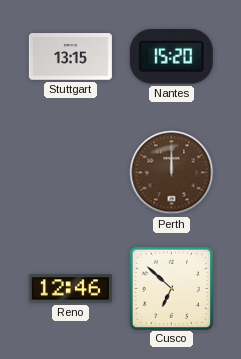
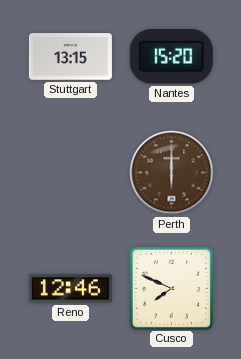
Perth: 12:00 -> 6:00
Cusco: 6:52 -> 7:49
